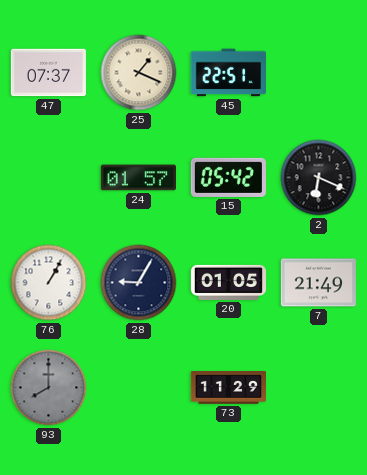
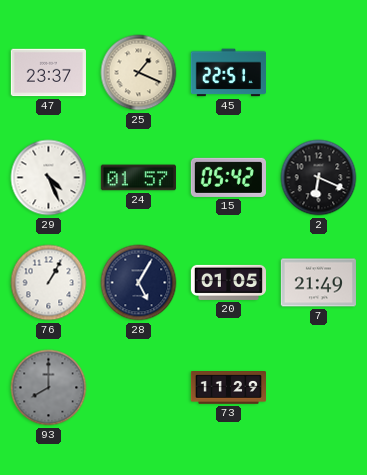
47: 07:37 -> 23:37
29: none -> 4:26
28: 9:05 -> 5:05
